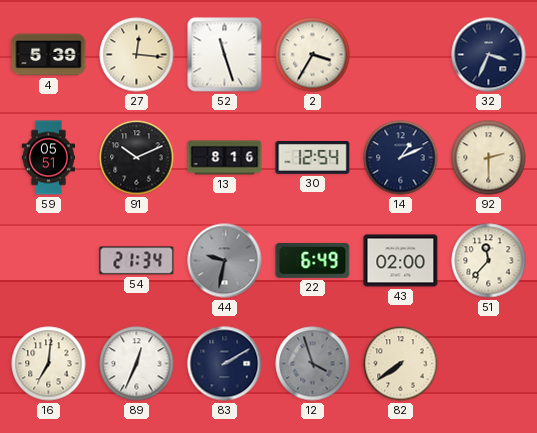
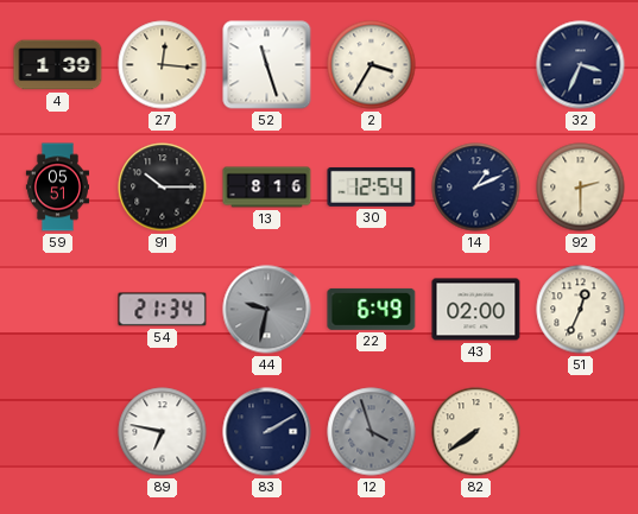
4: 5:39 -> 1:39
91: 10:11 -> 10:15
51: 11:37 -> 12:34
16: 7:01 -> none
89: 12:34 -> 6:47
